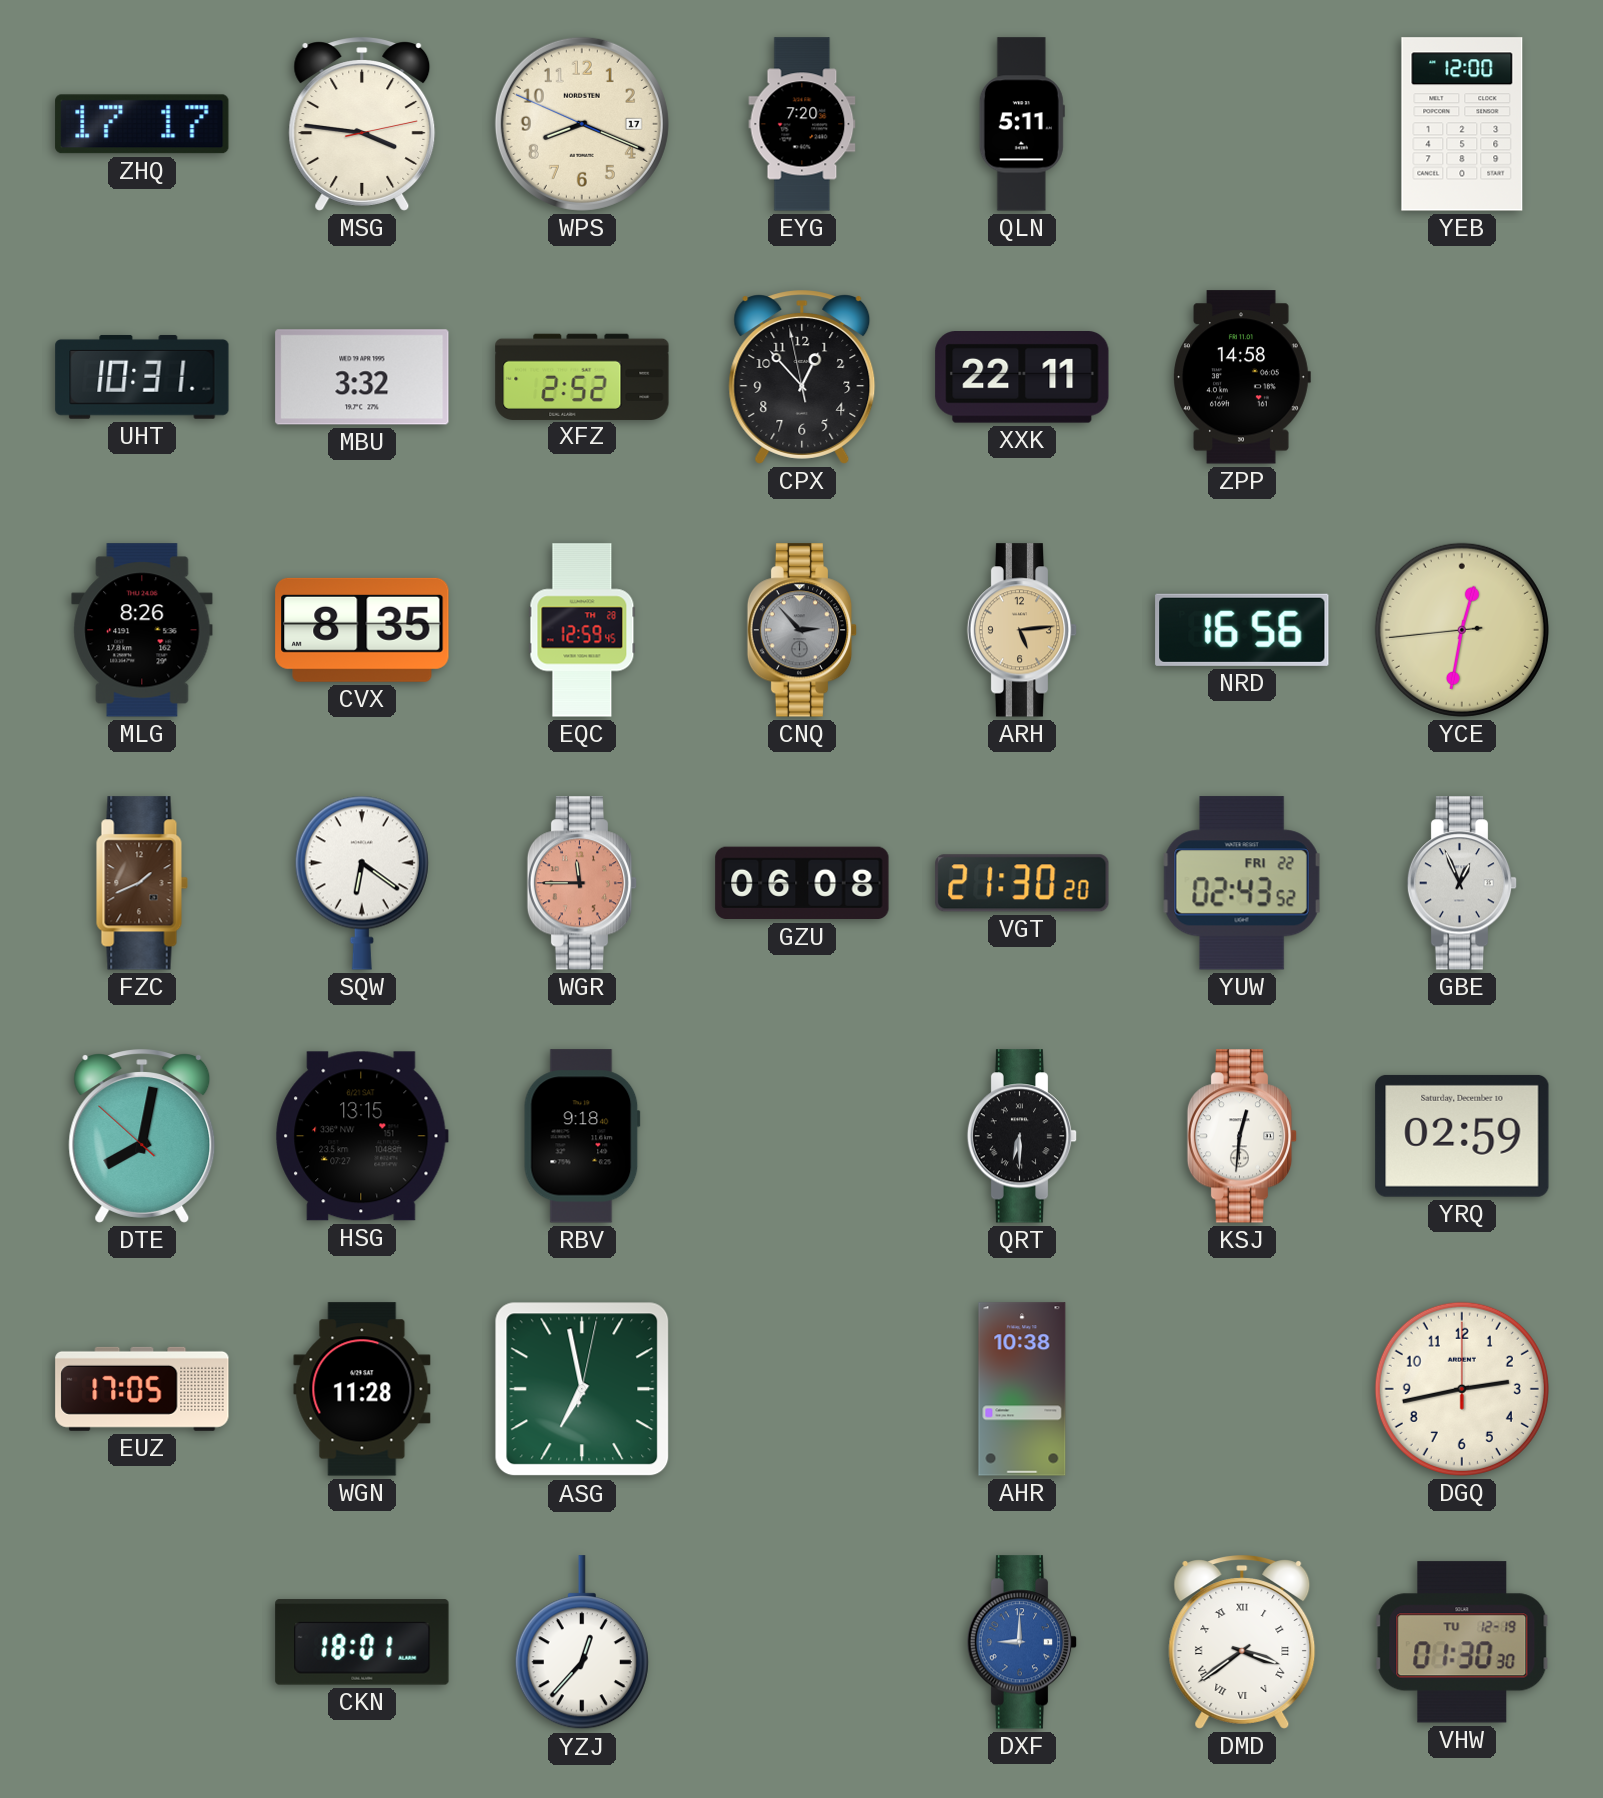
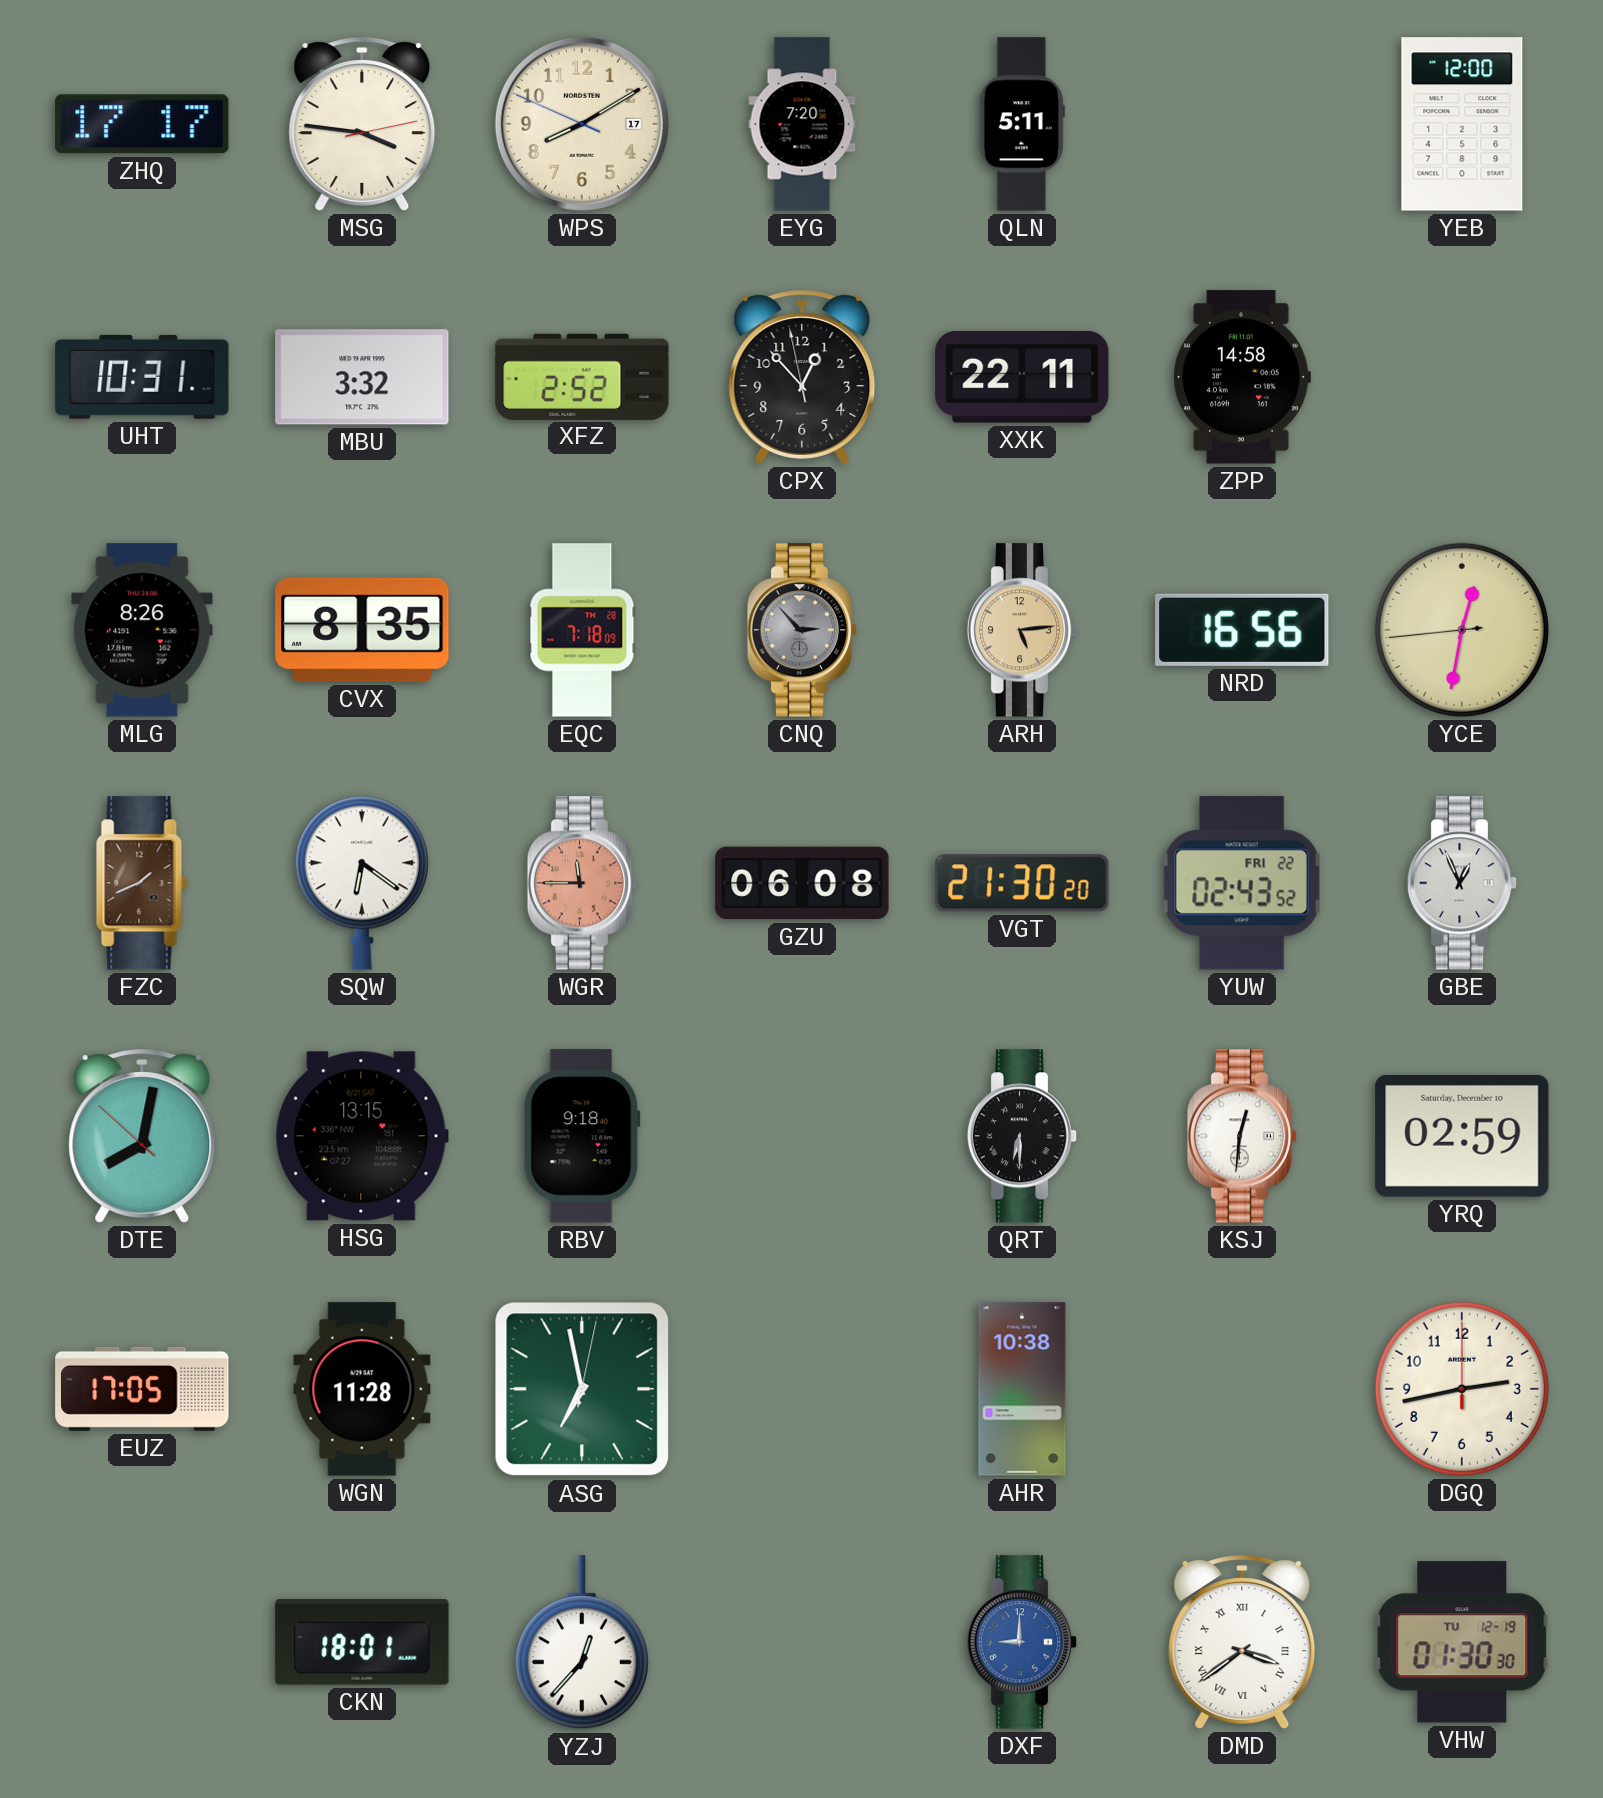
WPS: 8:18 -> 8:09
EQC: 12:59 -> 7:18
